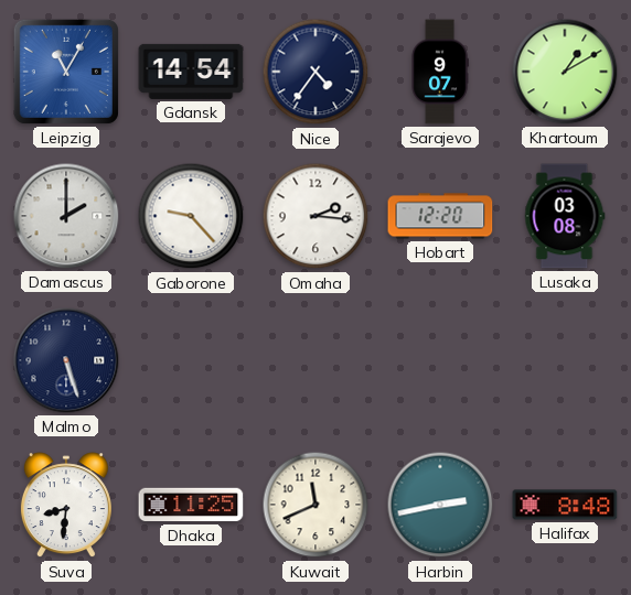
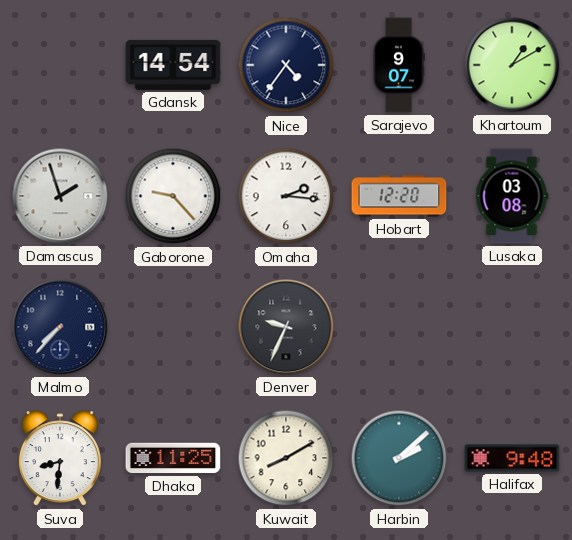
Leipzig: 11:05 -> none
Damascus: 2:00 -> 1:57
Malmo: 5:27 -> 7:37
Denver: none -> 9:34
Kuwait: 11:41 -> 8:10
Harbin: 2:43 -> 2:08
Halifax: 8:48 -> 9:48
